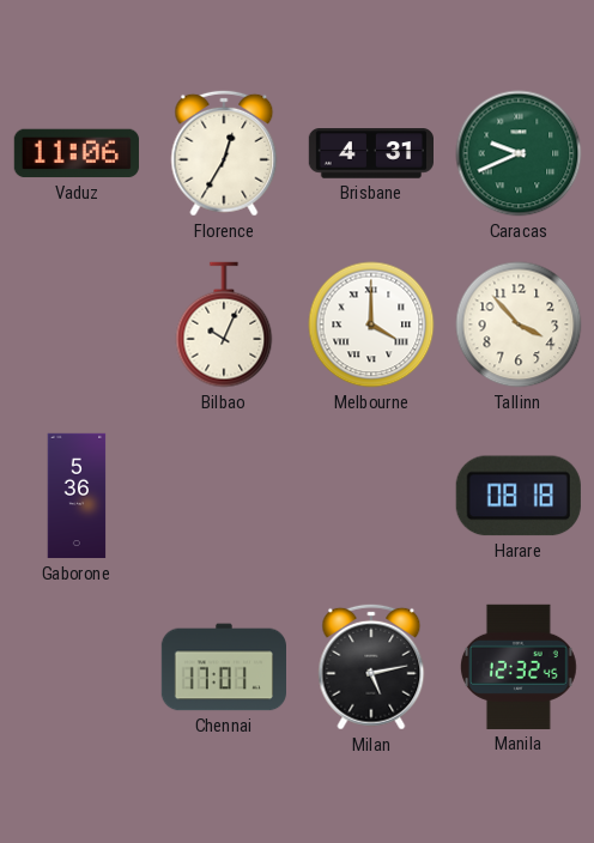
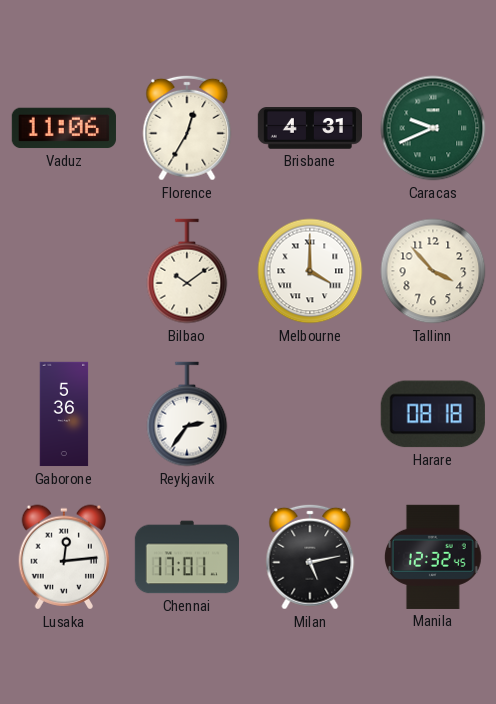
Bilbao: 10:04 -> 10:09
Reykjavik: none -> 2:36
Lusaka: none -> 12:14
